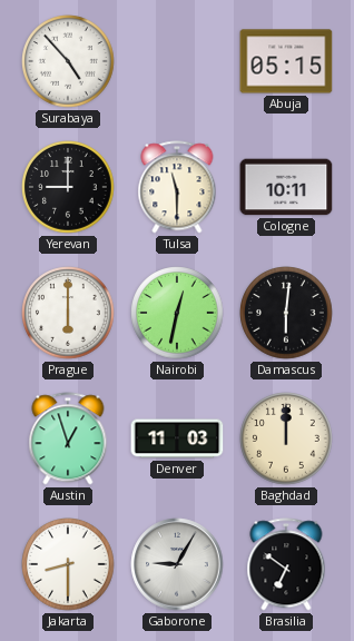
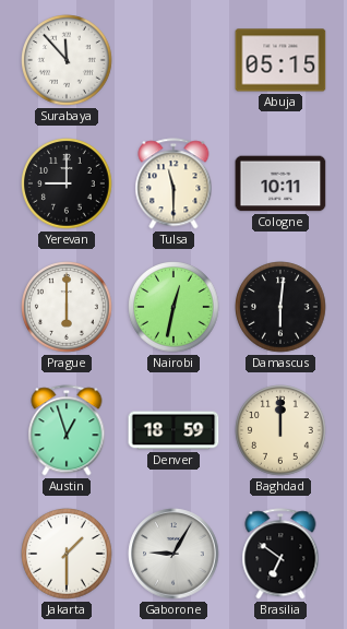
Surabaya: 4:53 -> 11:53
Denver: 11:03 -> 18:59
Jakarta: 8:30 -> 1:30
